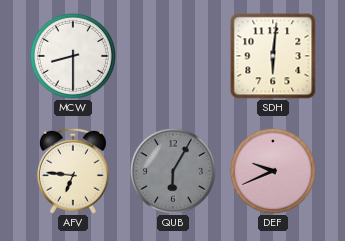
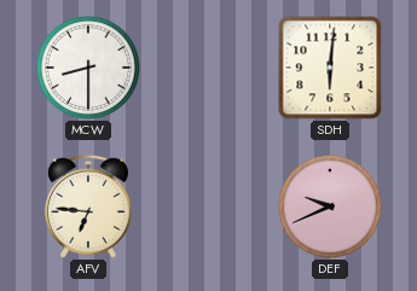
QUB: 6:05 -> none
